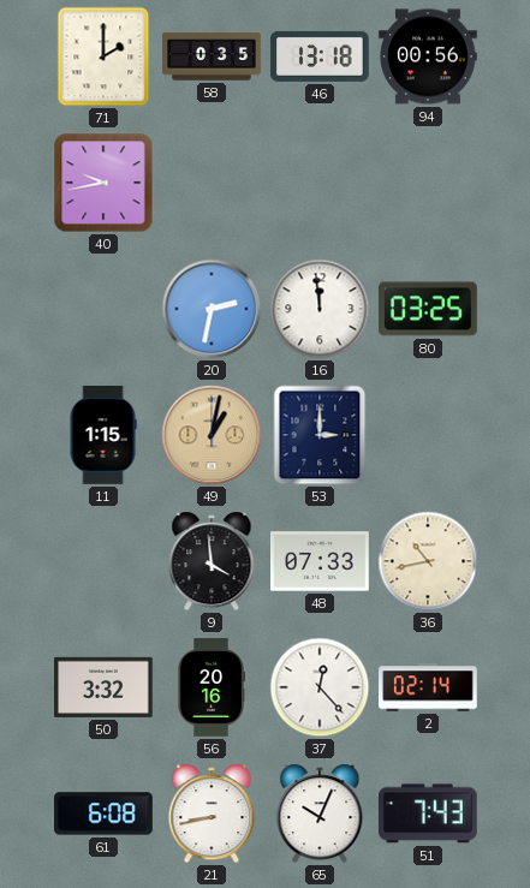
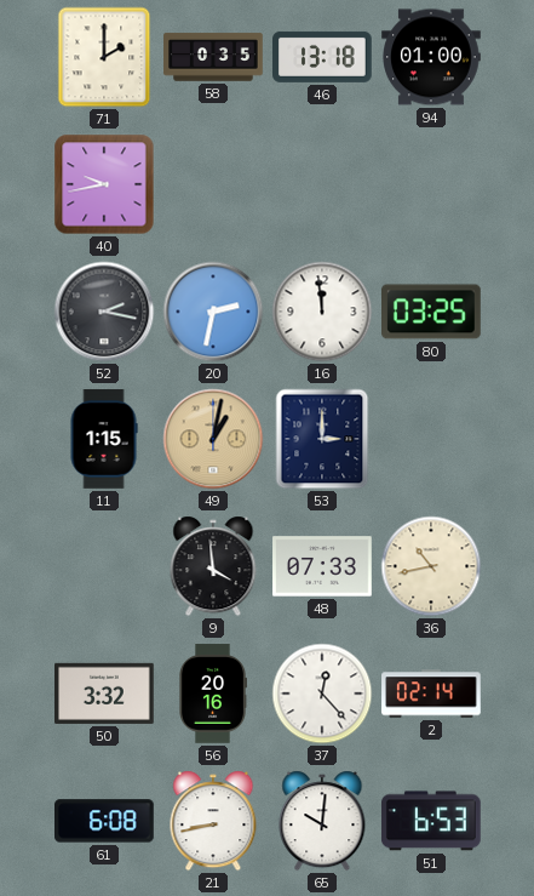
94: 00:56 -> 01:00
52: none -> 2:17
65: 10:04 -> 10:01
51: 7:43 -> 6:53
